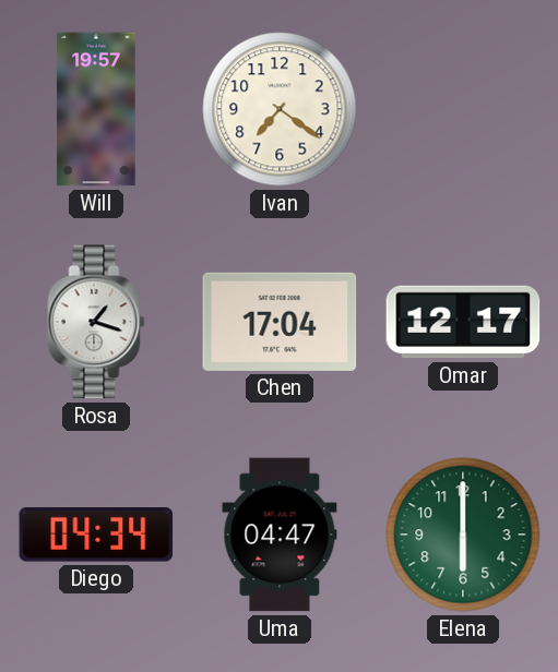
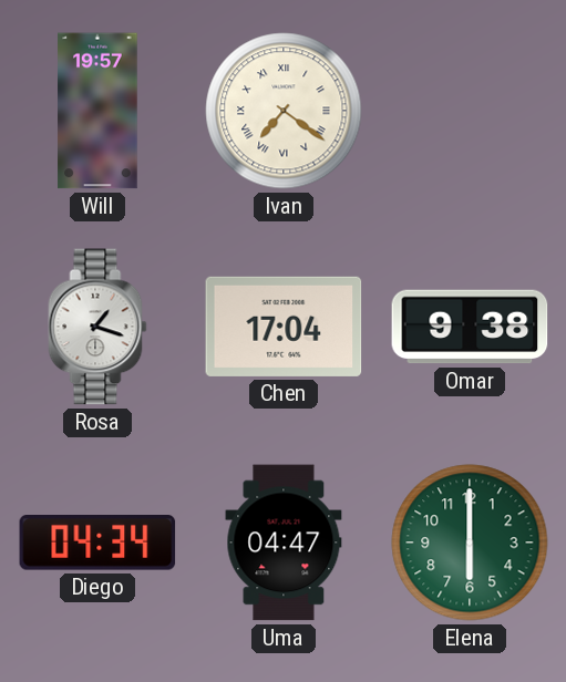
Ivan numerals: Arabic -> Roman
Omar: 12:17 -> 9:38
